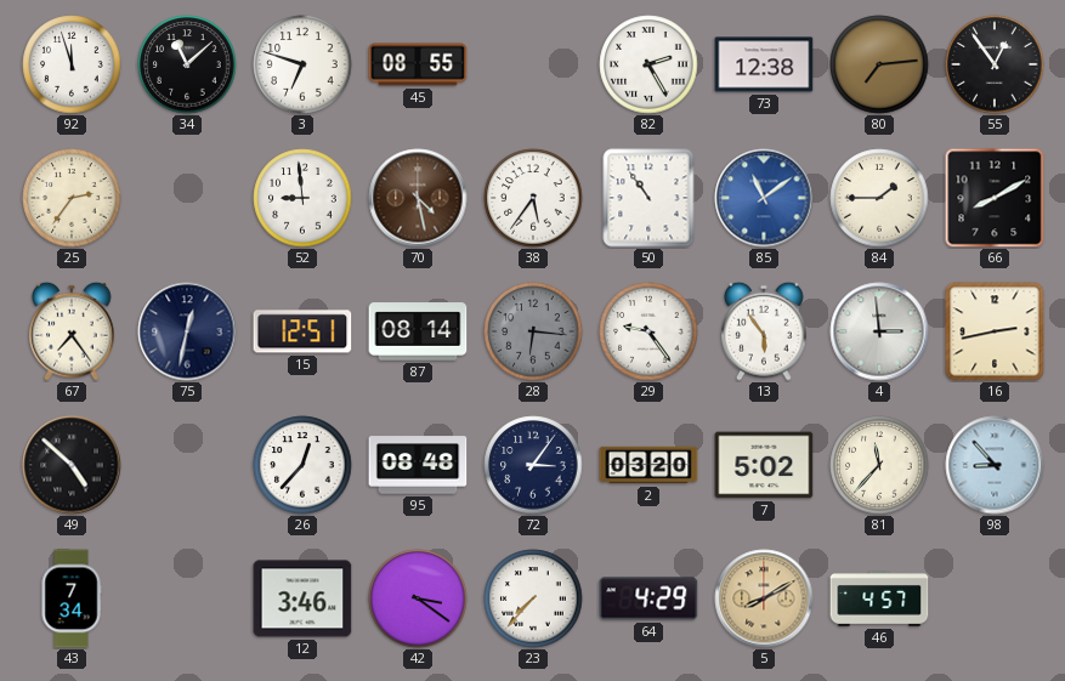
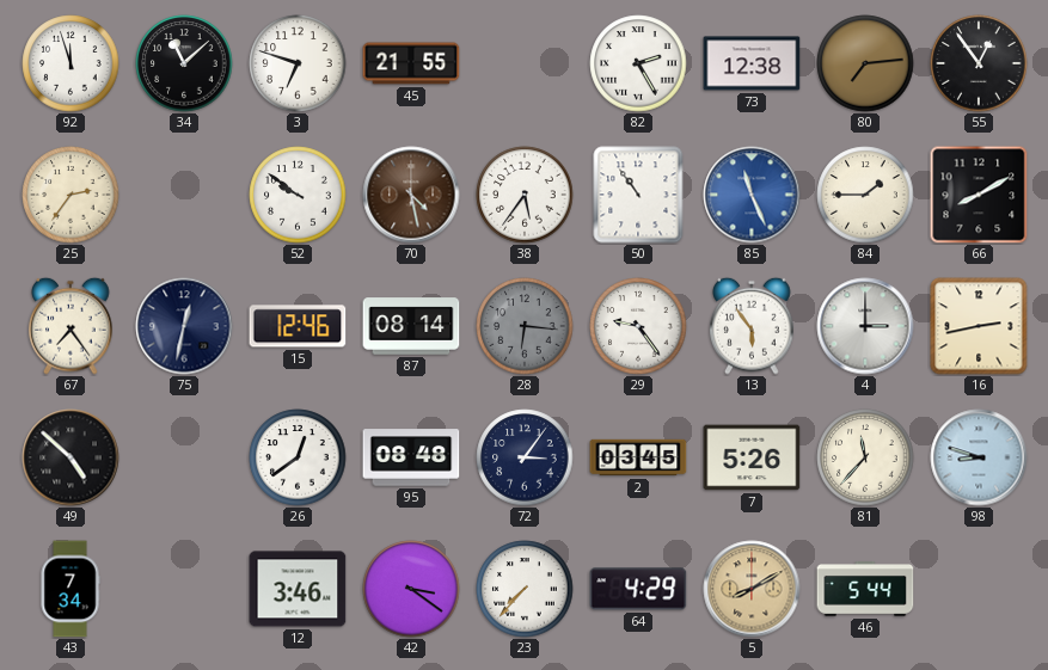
45: 08:55 -> 21:55
52: 8:59 -> 9:51
85: 11:09 -> 11:26
15: 12:51 -> 12:46
4: 2:59 -> 3:00
26: 12:37 -> 12:39
2: 03:20 -> 03:45
7: 5:02 -> 5:26
98: 8:53 -> 8:48
46: 4:57 -> 5:44
